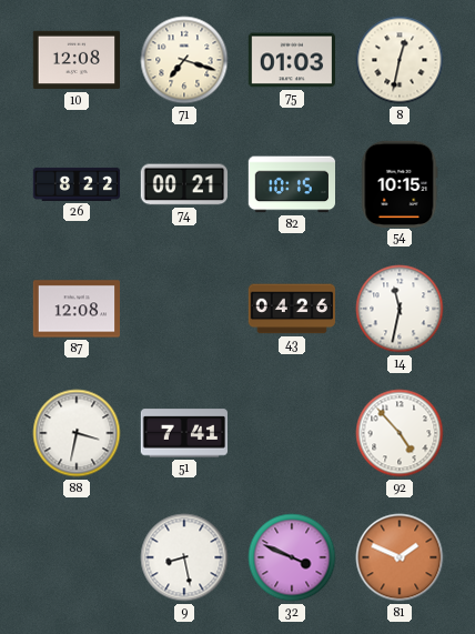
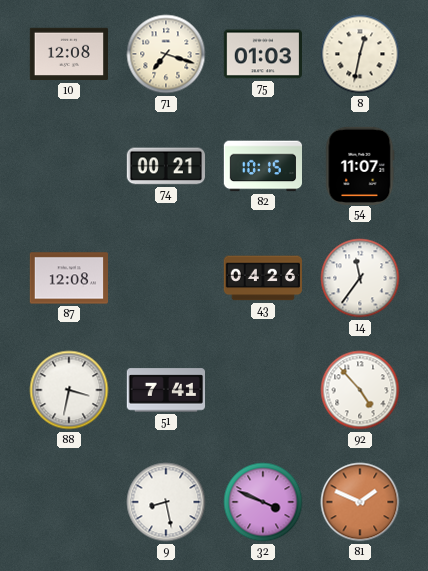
26: 8:22 -> none
54: 10:15 -> 11:07
14: 11:32 -> 11:36
